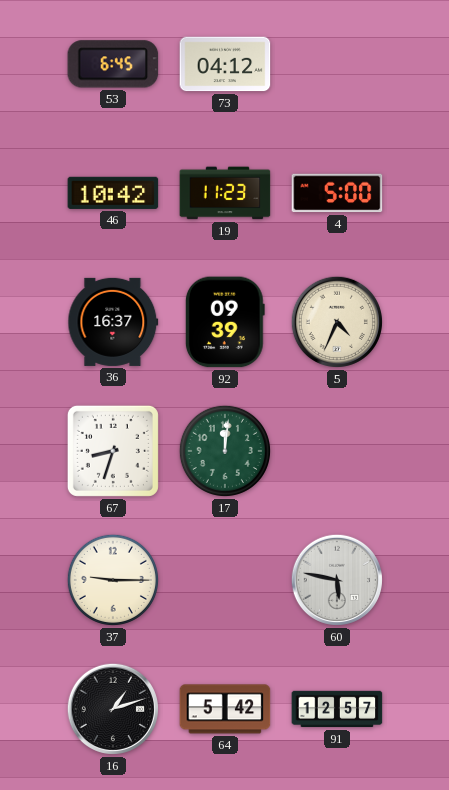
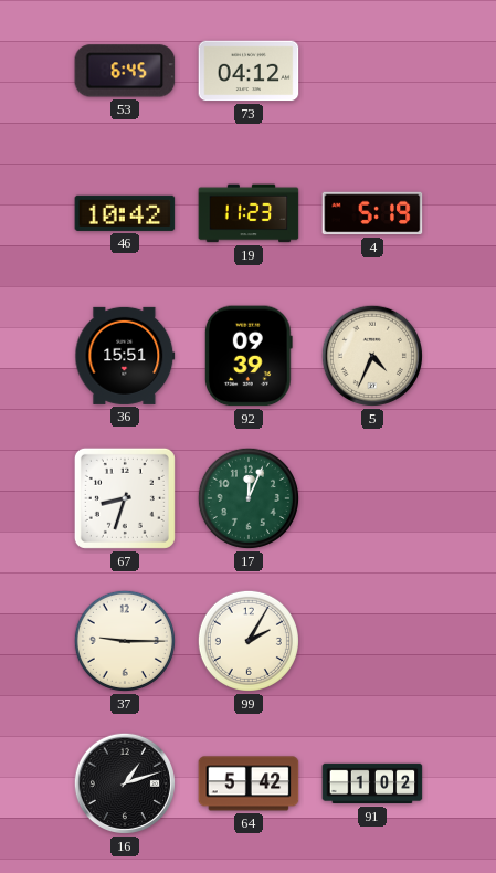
4: 5:00 -> 5:19
36: 16:37 -> 15:51
17: 12:01 -> 12:04
99: none -> 2:05
60: 5:47 -> none
91: 12:57 -> 1:02
